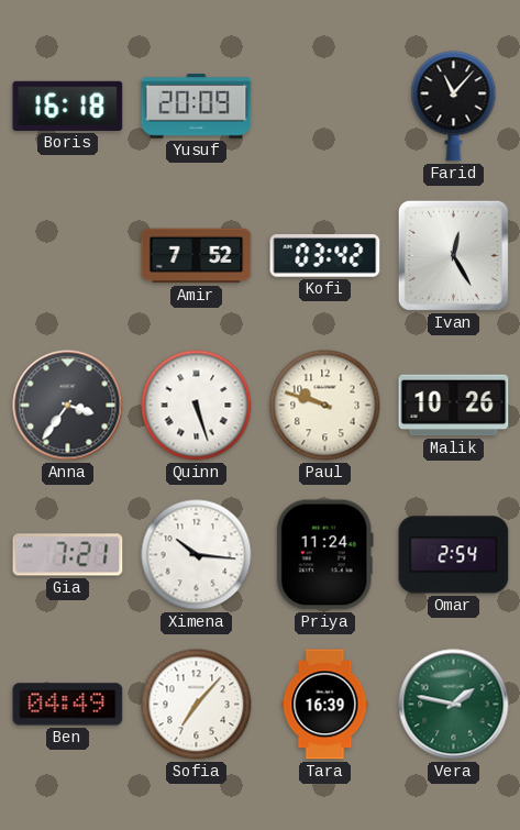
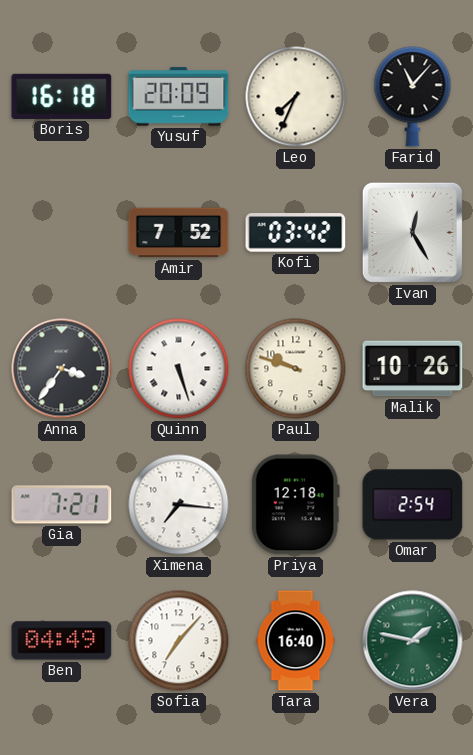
Leo: none -> 7:34
Ximena: 10:16 -> 7:16
Priya: 11:24 -> 12:18
Tara: 16:39 -> 16:40
